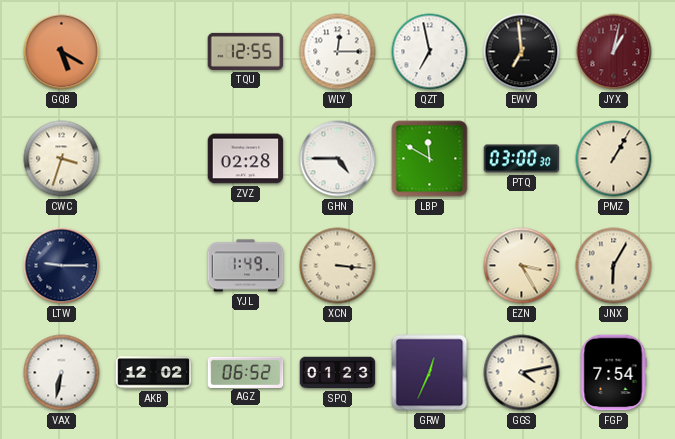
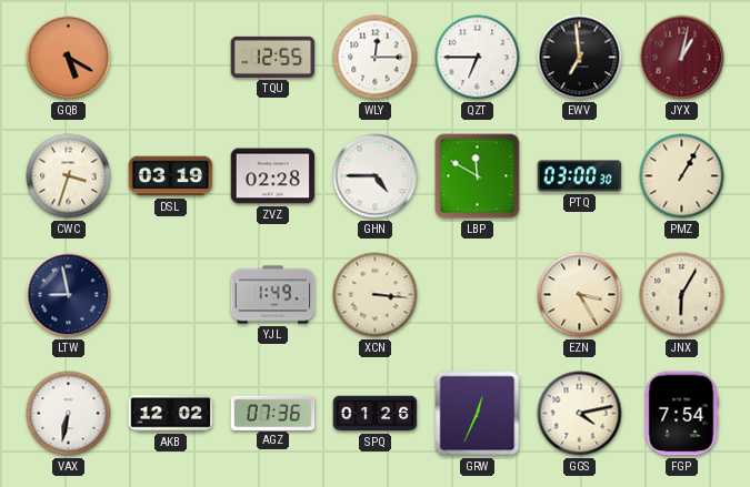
QZT: 6:58 -> 6:45
DSL: none -> 03:19
LTW: 9:15 -> 8:58
AGZ: 06:52 -> 07:36
SPQ: 01:23 -> 01:26
